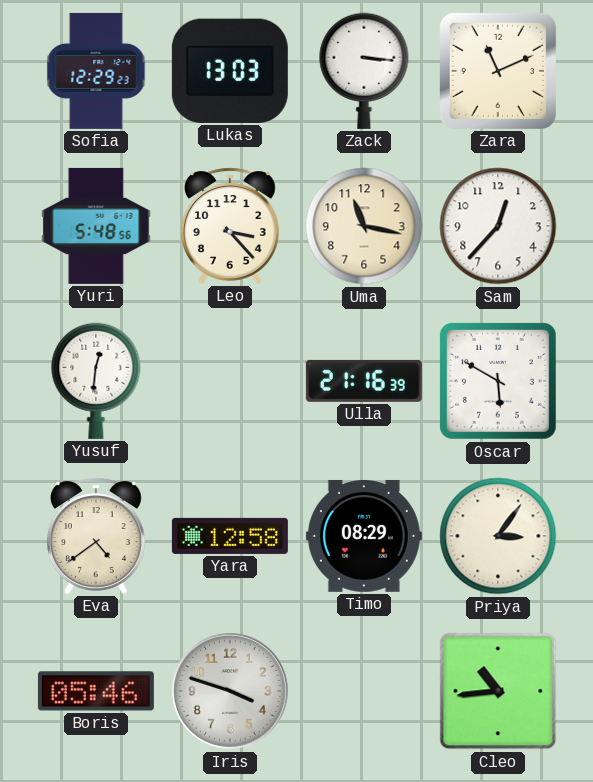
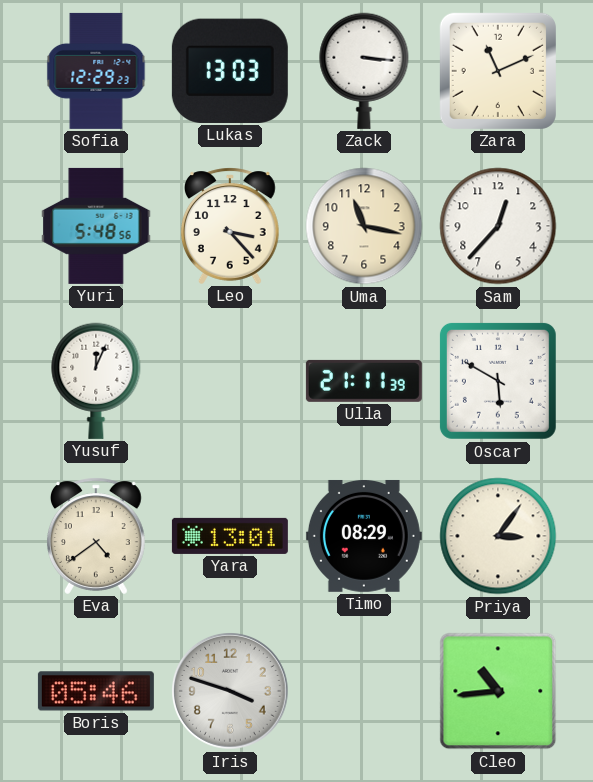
Yusuf: 12:31 -> 12:04
Ulla: 21:16 -> 21:11
Yara: 12:58 -> 13:01
